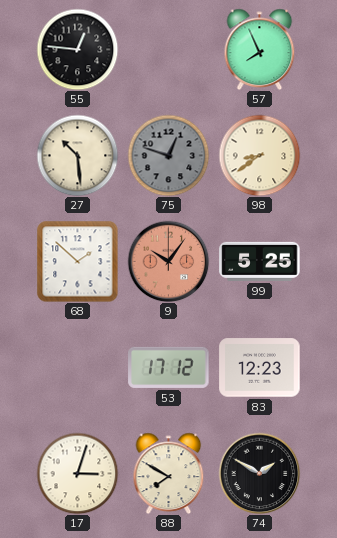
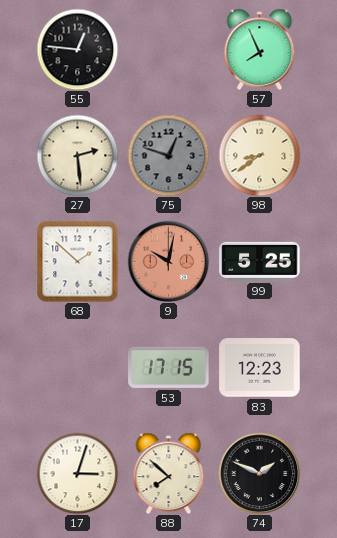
27: 10:29 -> 2:29
9: 10:06 -> 10:02
53: 17:12 -> 17:15
88: 7:50 -> 7:52
74: 1:50 -> 1:49
